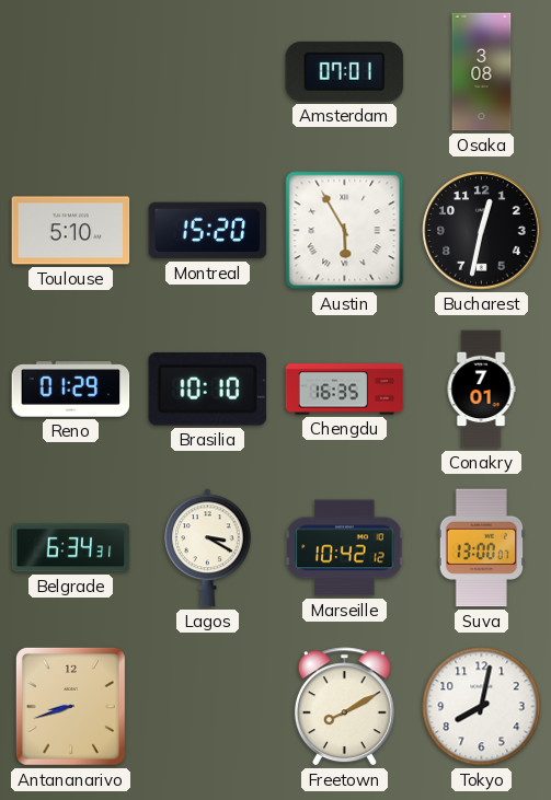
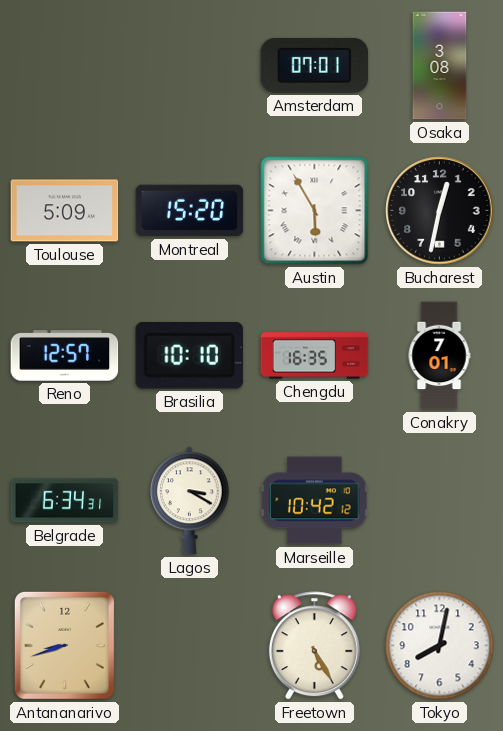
Toulouse: 5:10 -> 5:09
Reno: 01:29 -> 12:57
Suva: 13:00 -> none
Freetown: 8:10 -> 5:25
